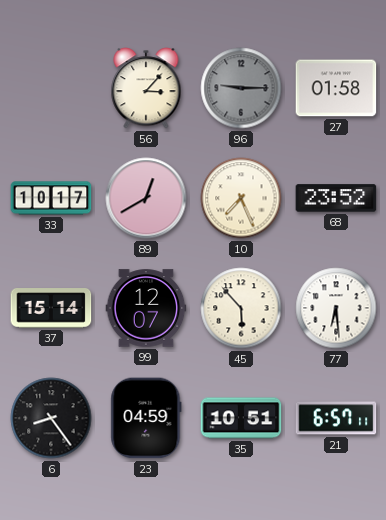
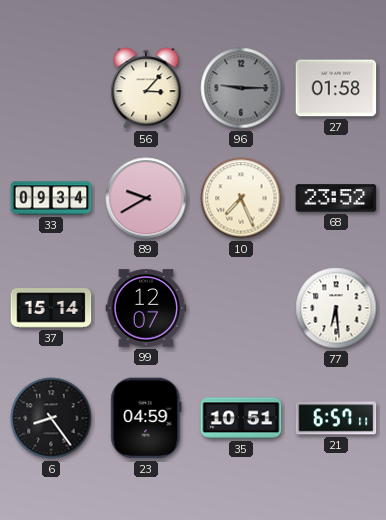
33: 10:17 -> 09:34
89: 12:40 -> 9:40
45: 5:53 -> none
